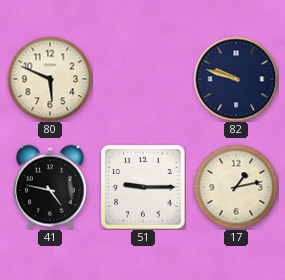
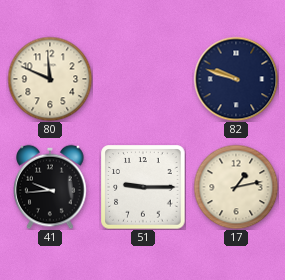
80: 5:49 -> 11:49
41: 4:47 -> 9:44
